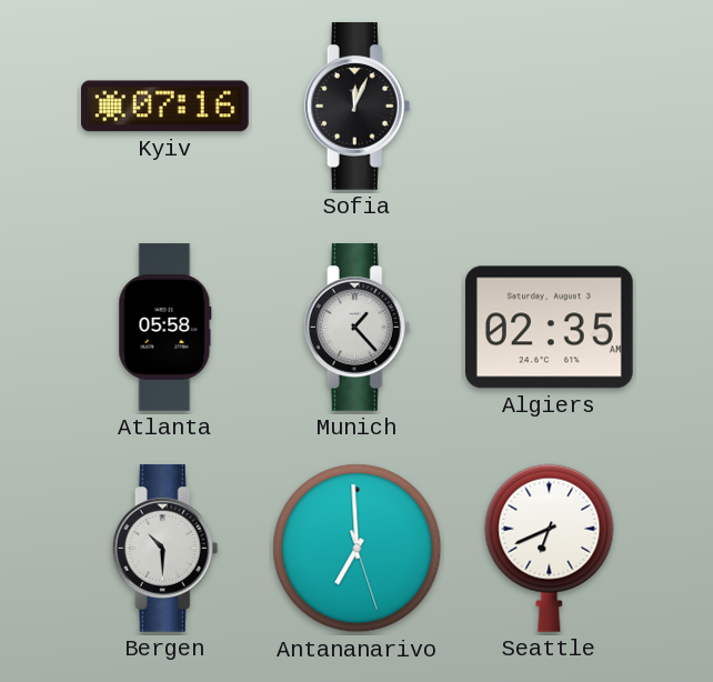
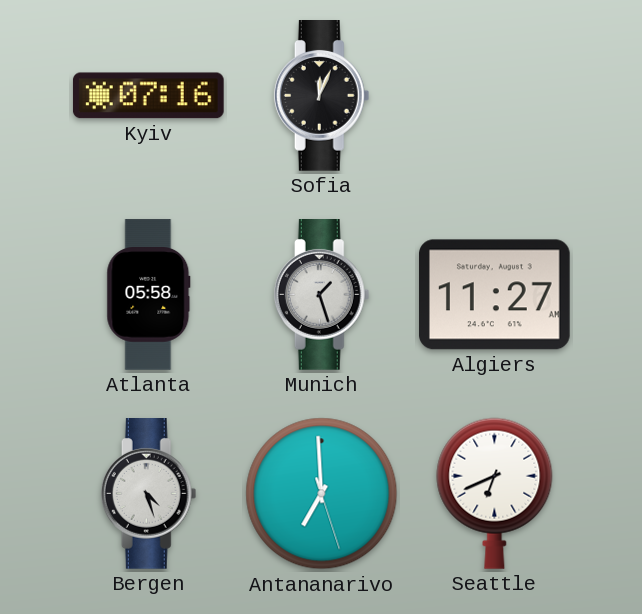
Munich: 1:23 -> 1:27
Algiers: 02:35 -> 11:27
Bergen: 10:30 -> 4:27
